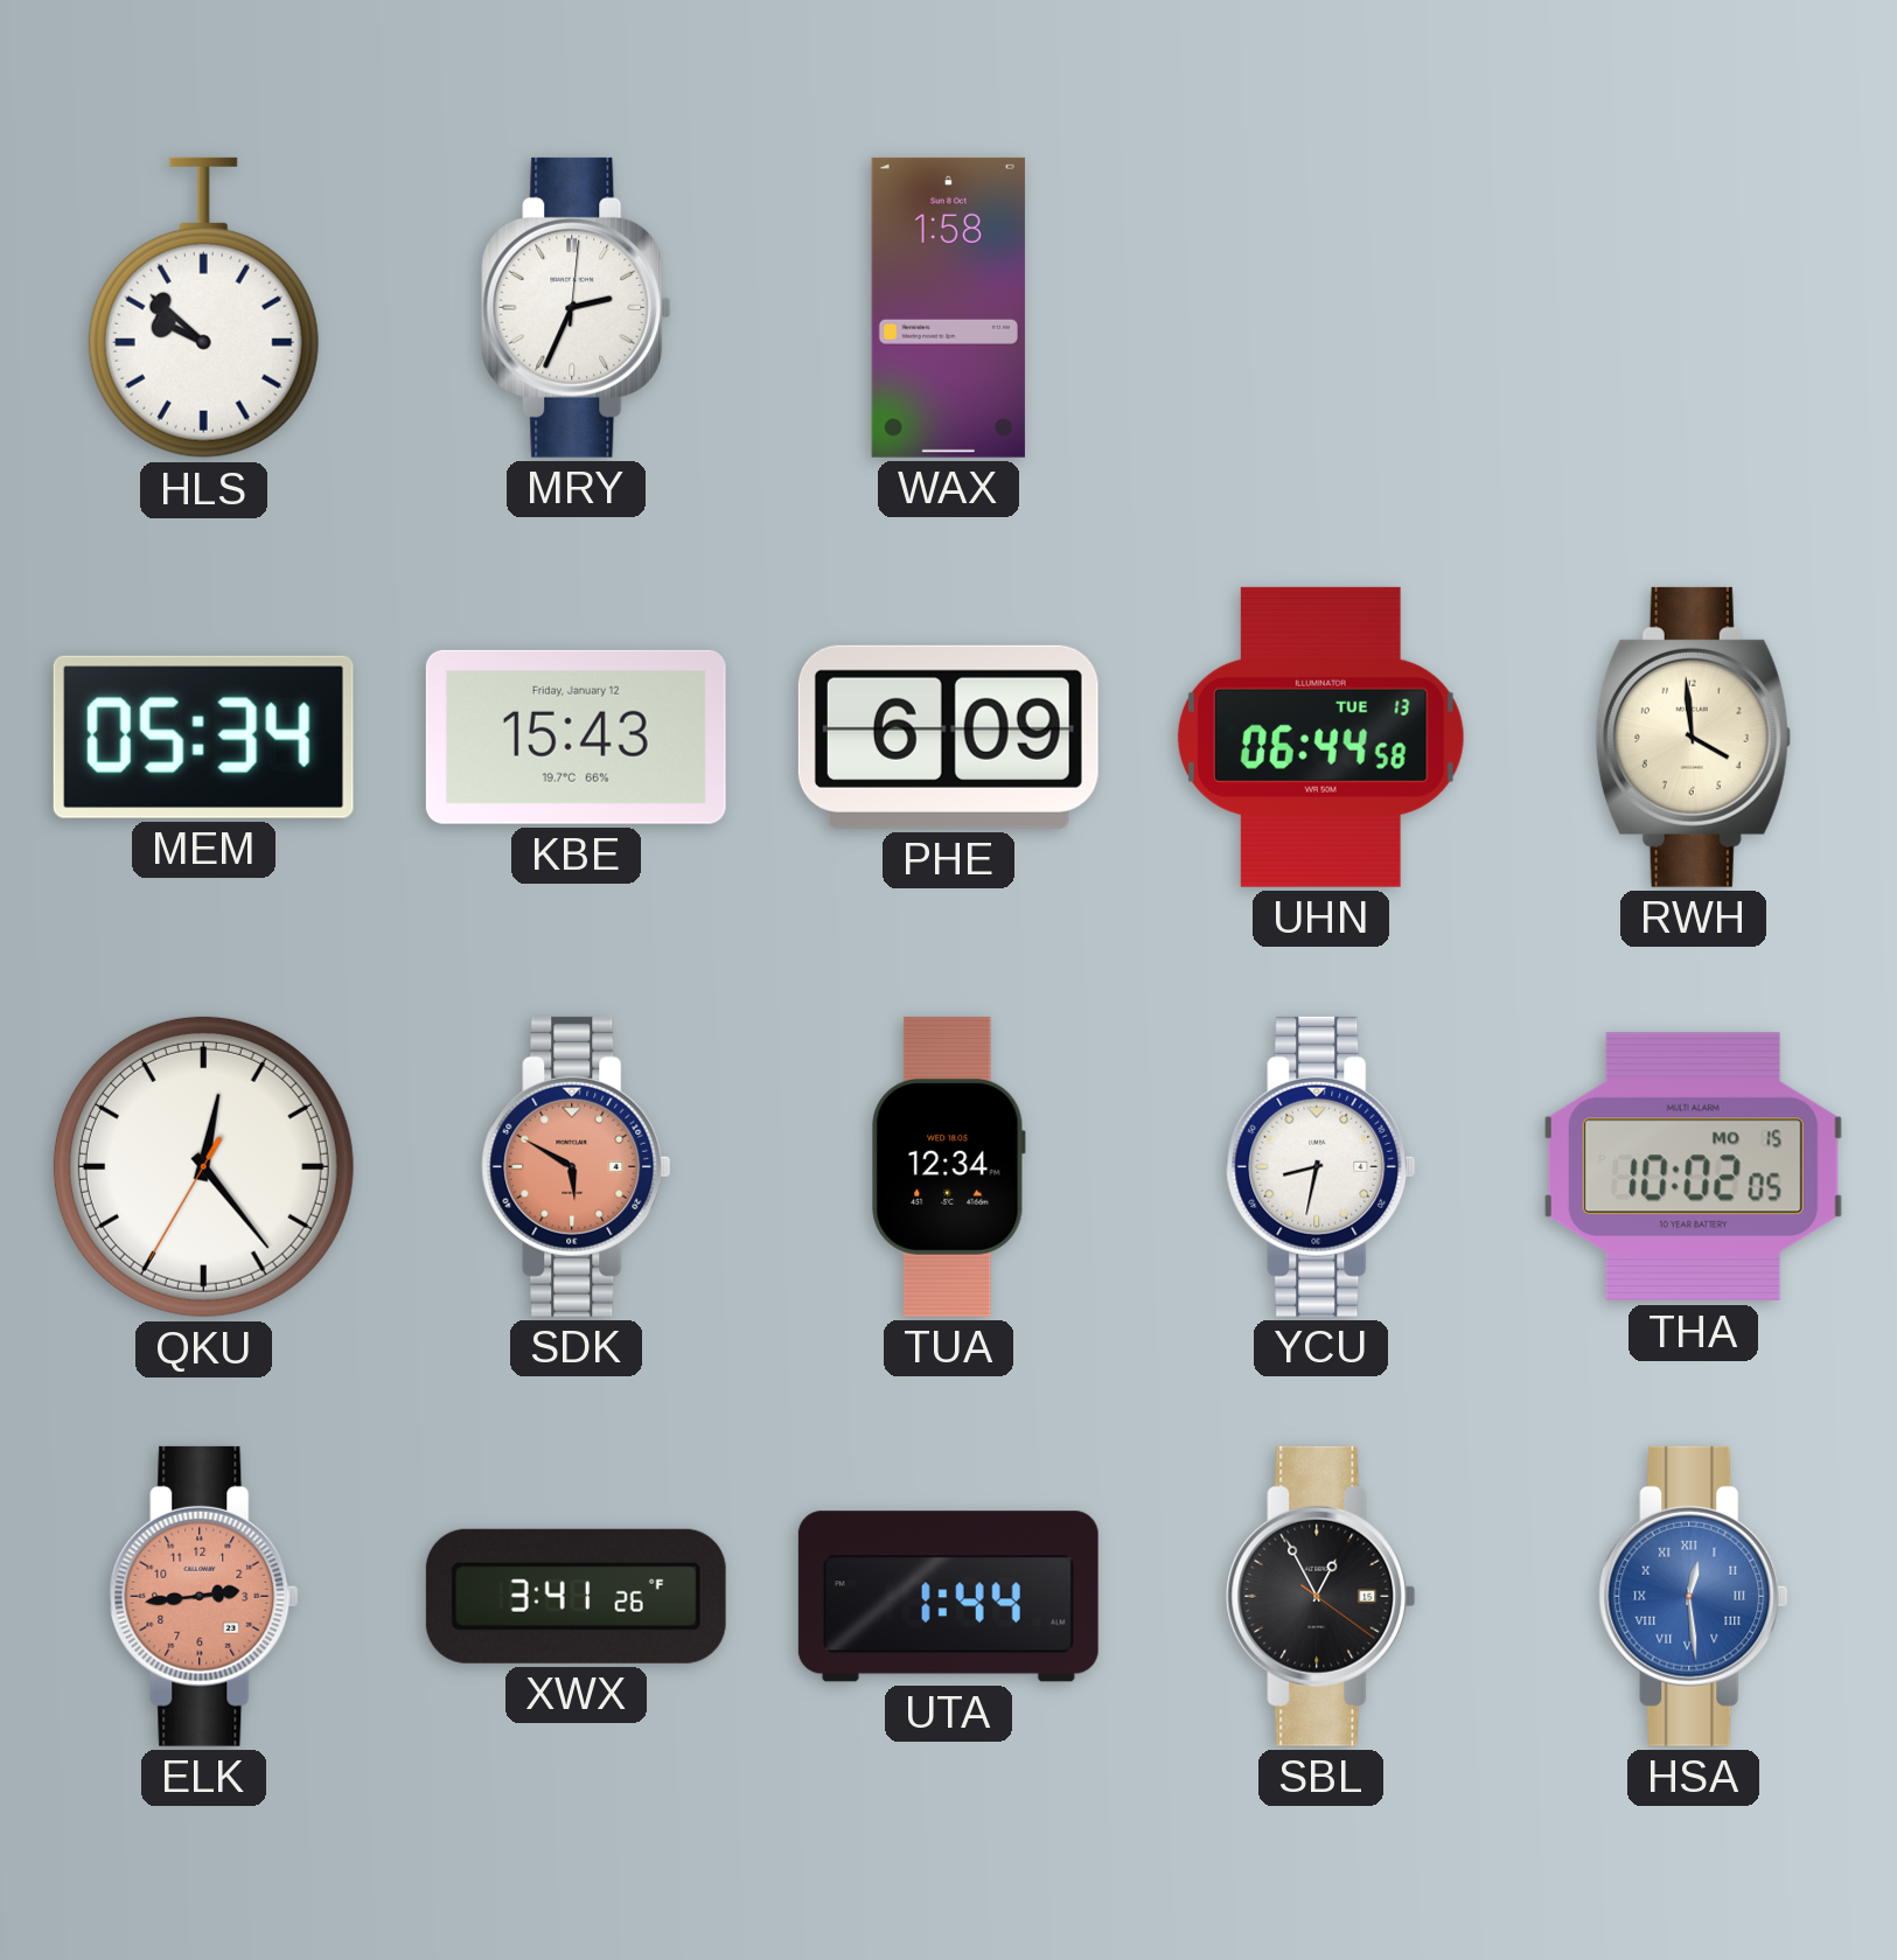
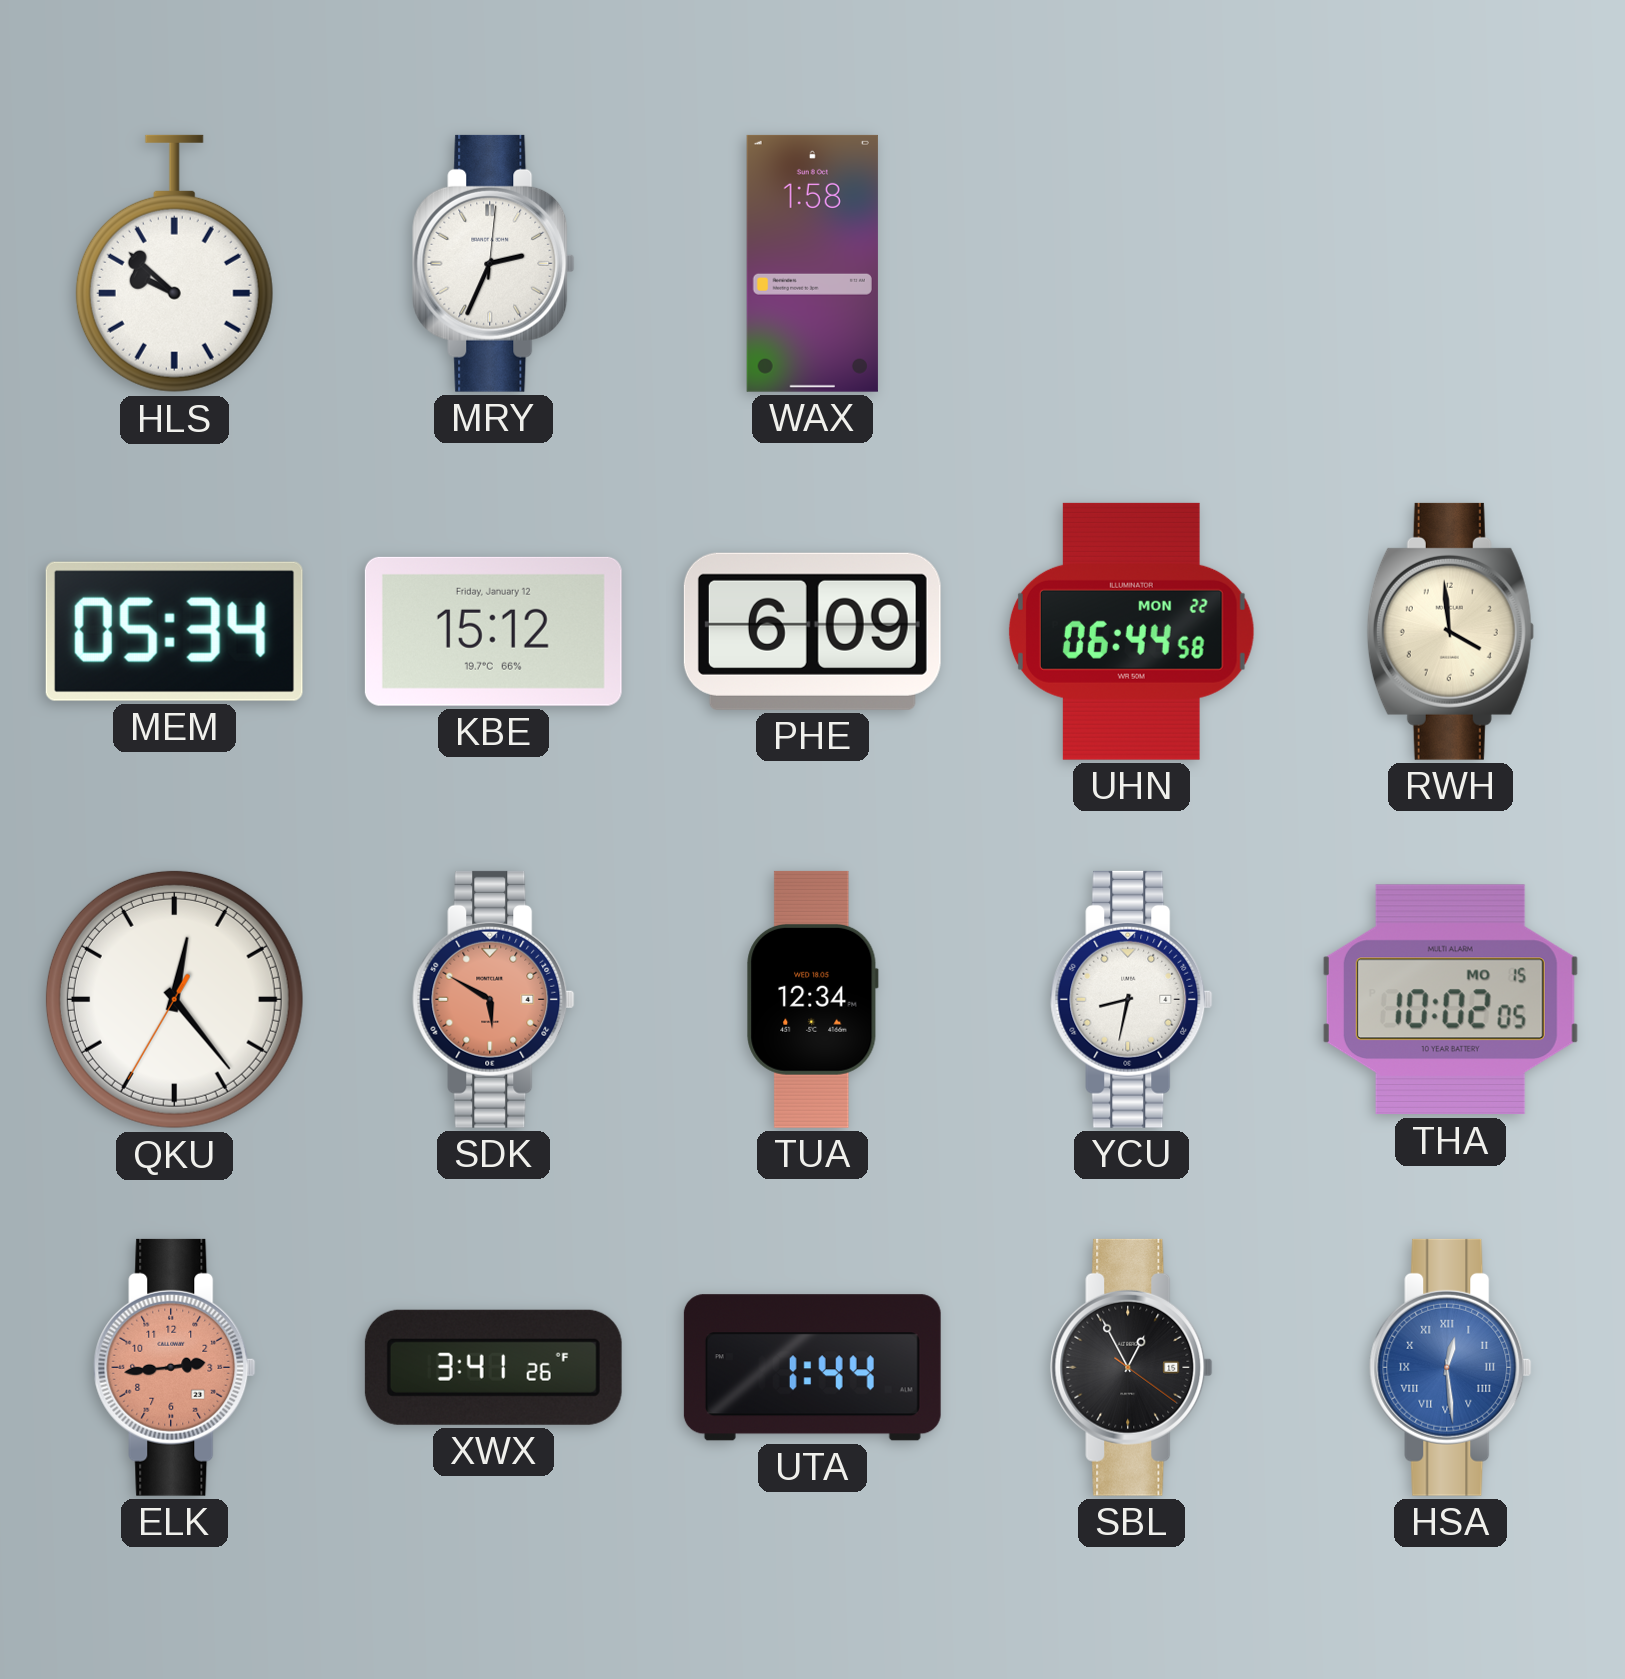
KBE: 15:43 -> 15:12
UHN date: TUE 13 -> MON 22
